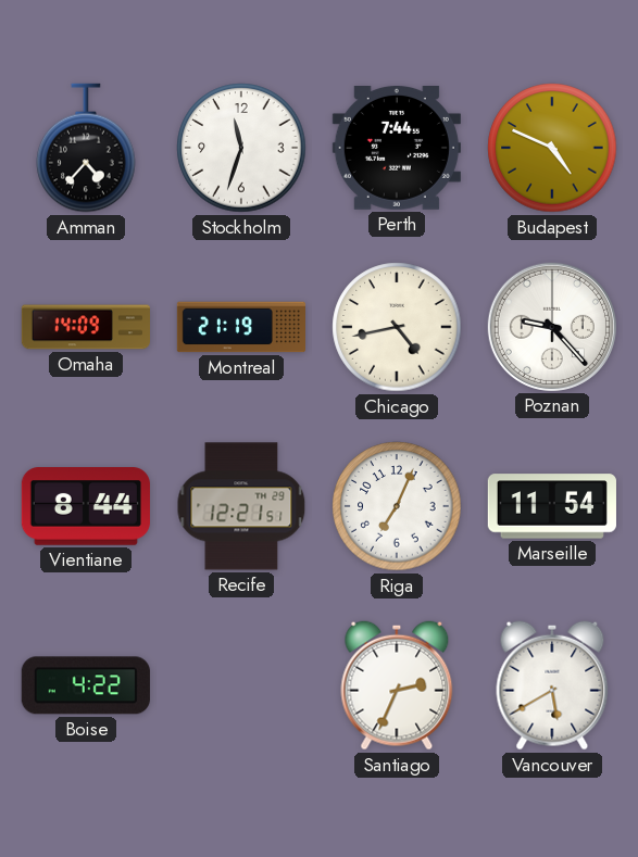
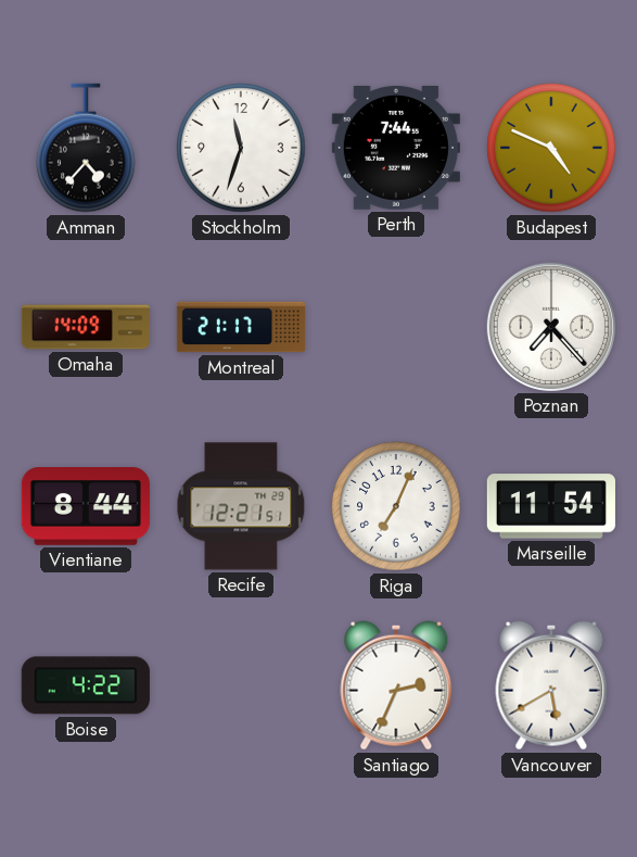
Montreal: 21:19 -> 21:17
Chicago: 4:43 -> none
Poznan: 9:23 -> 7:23
